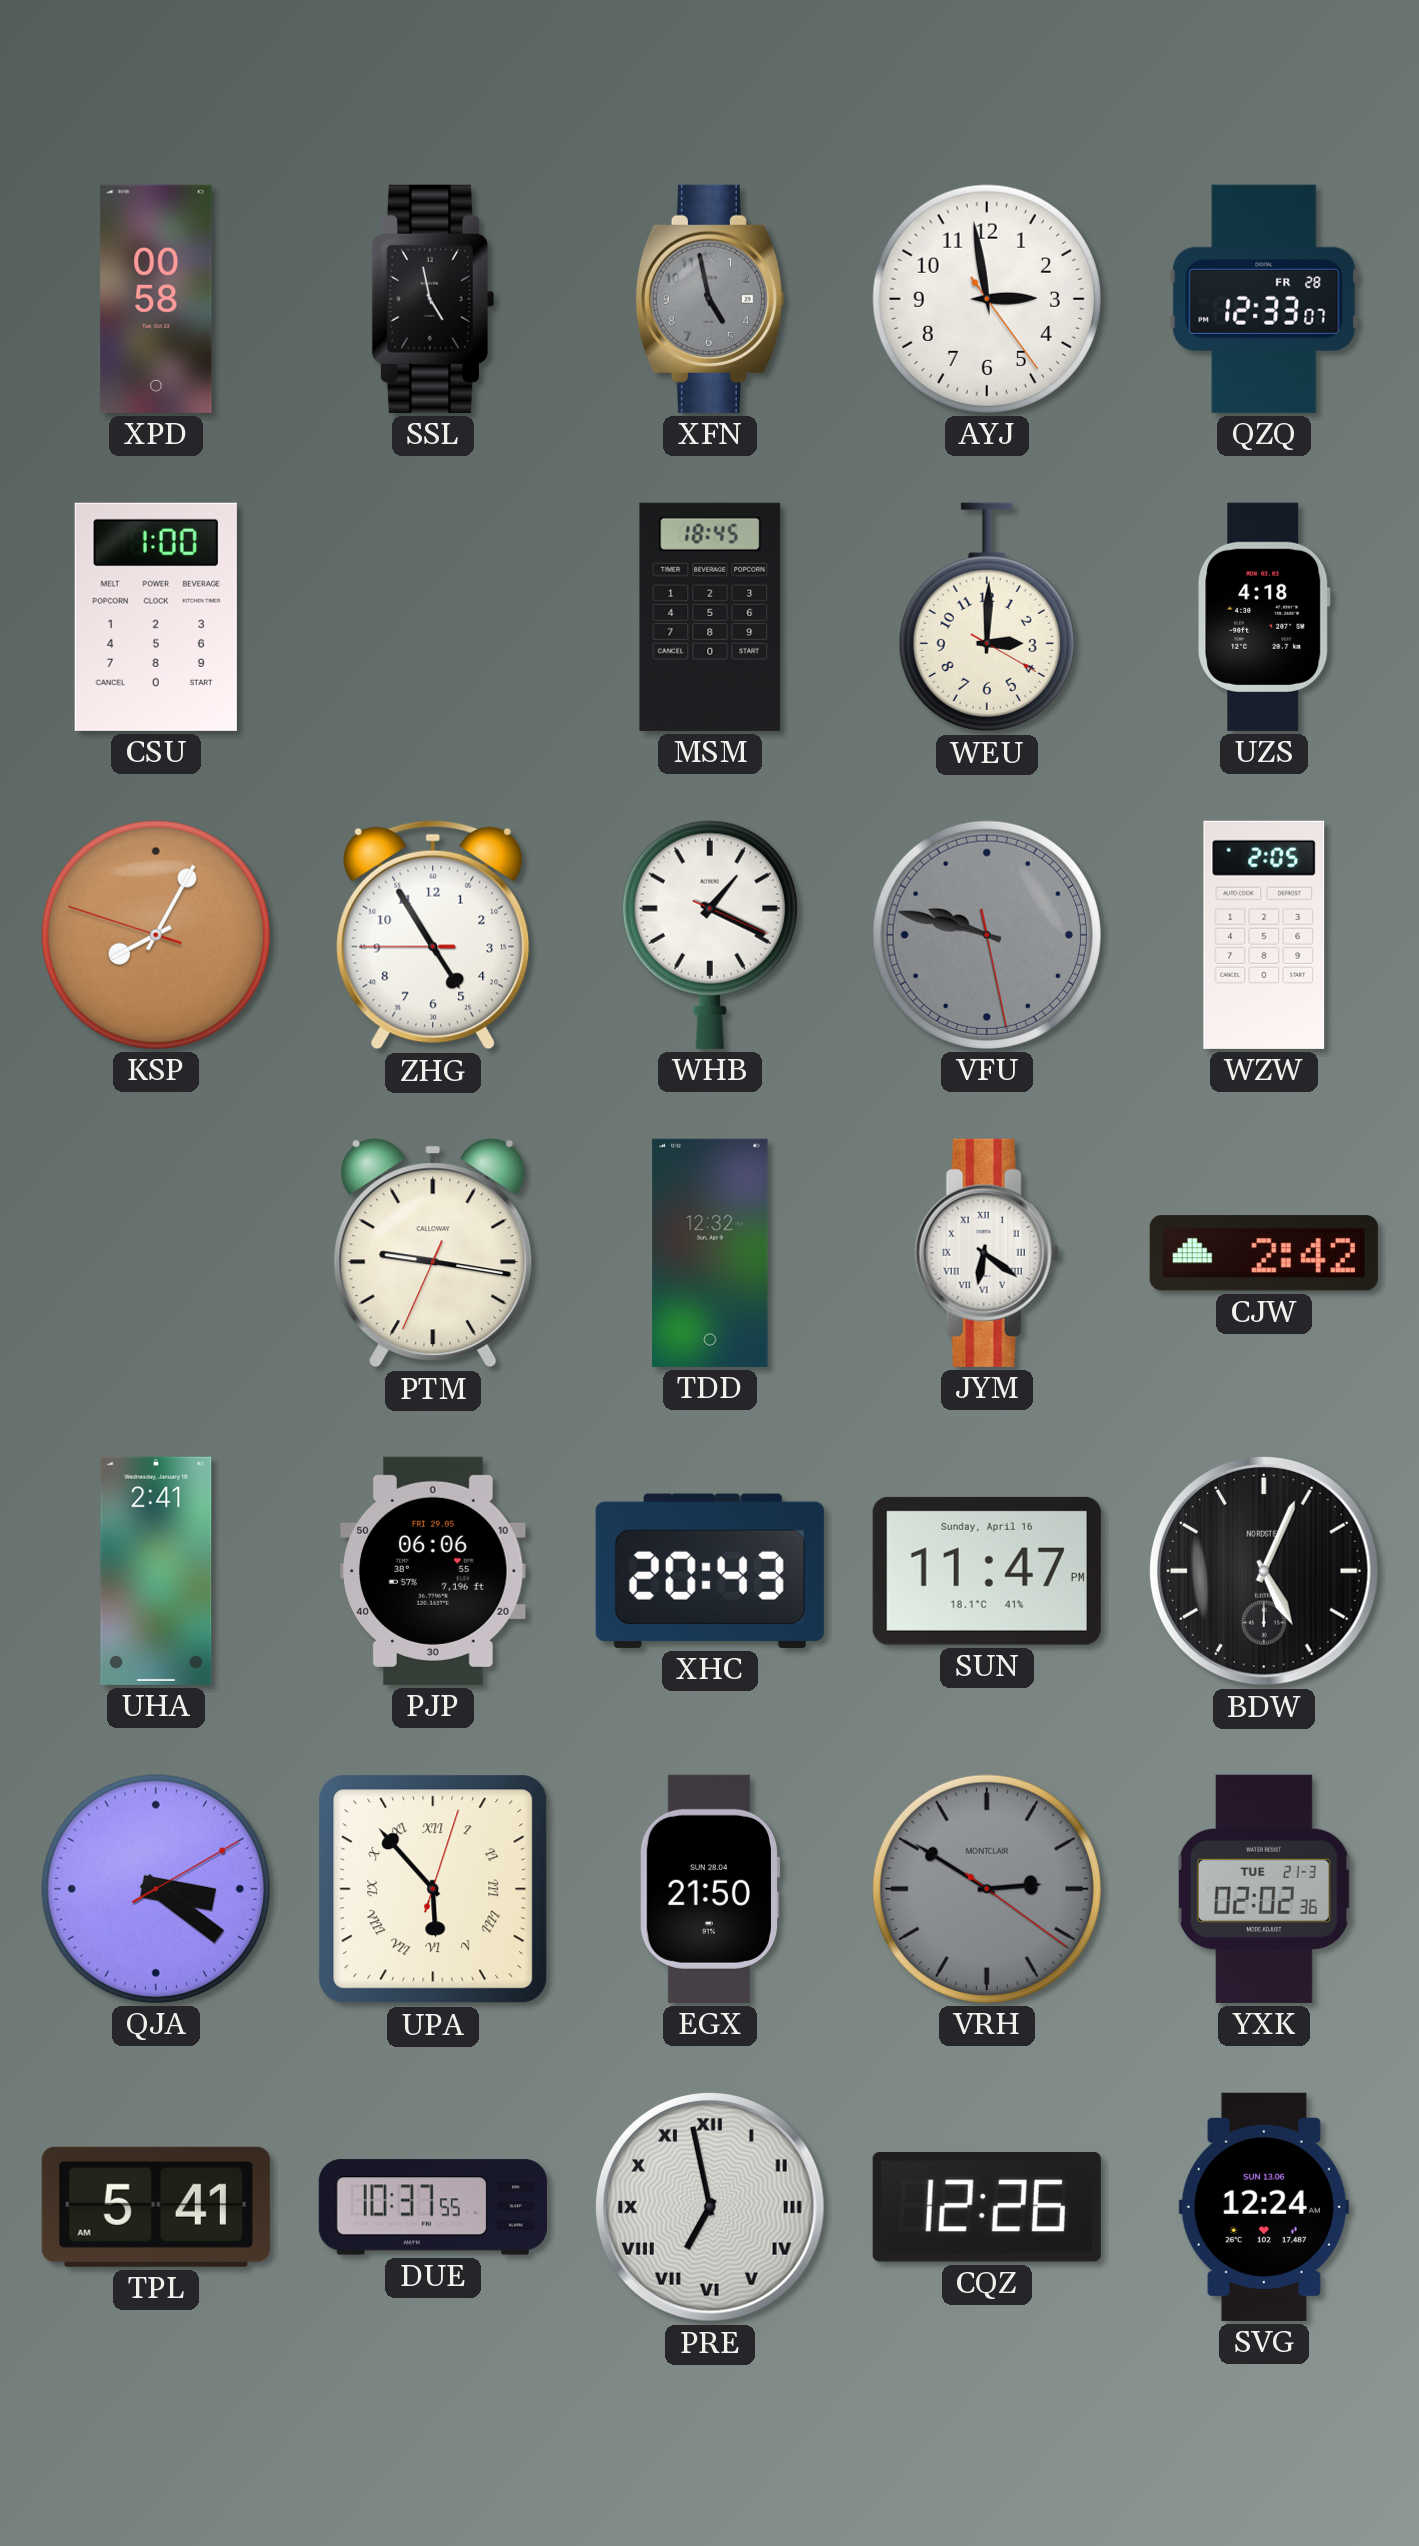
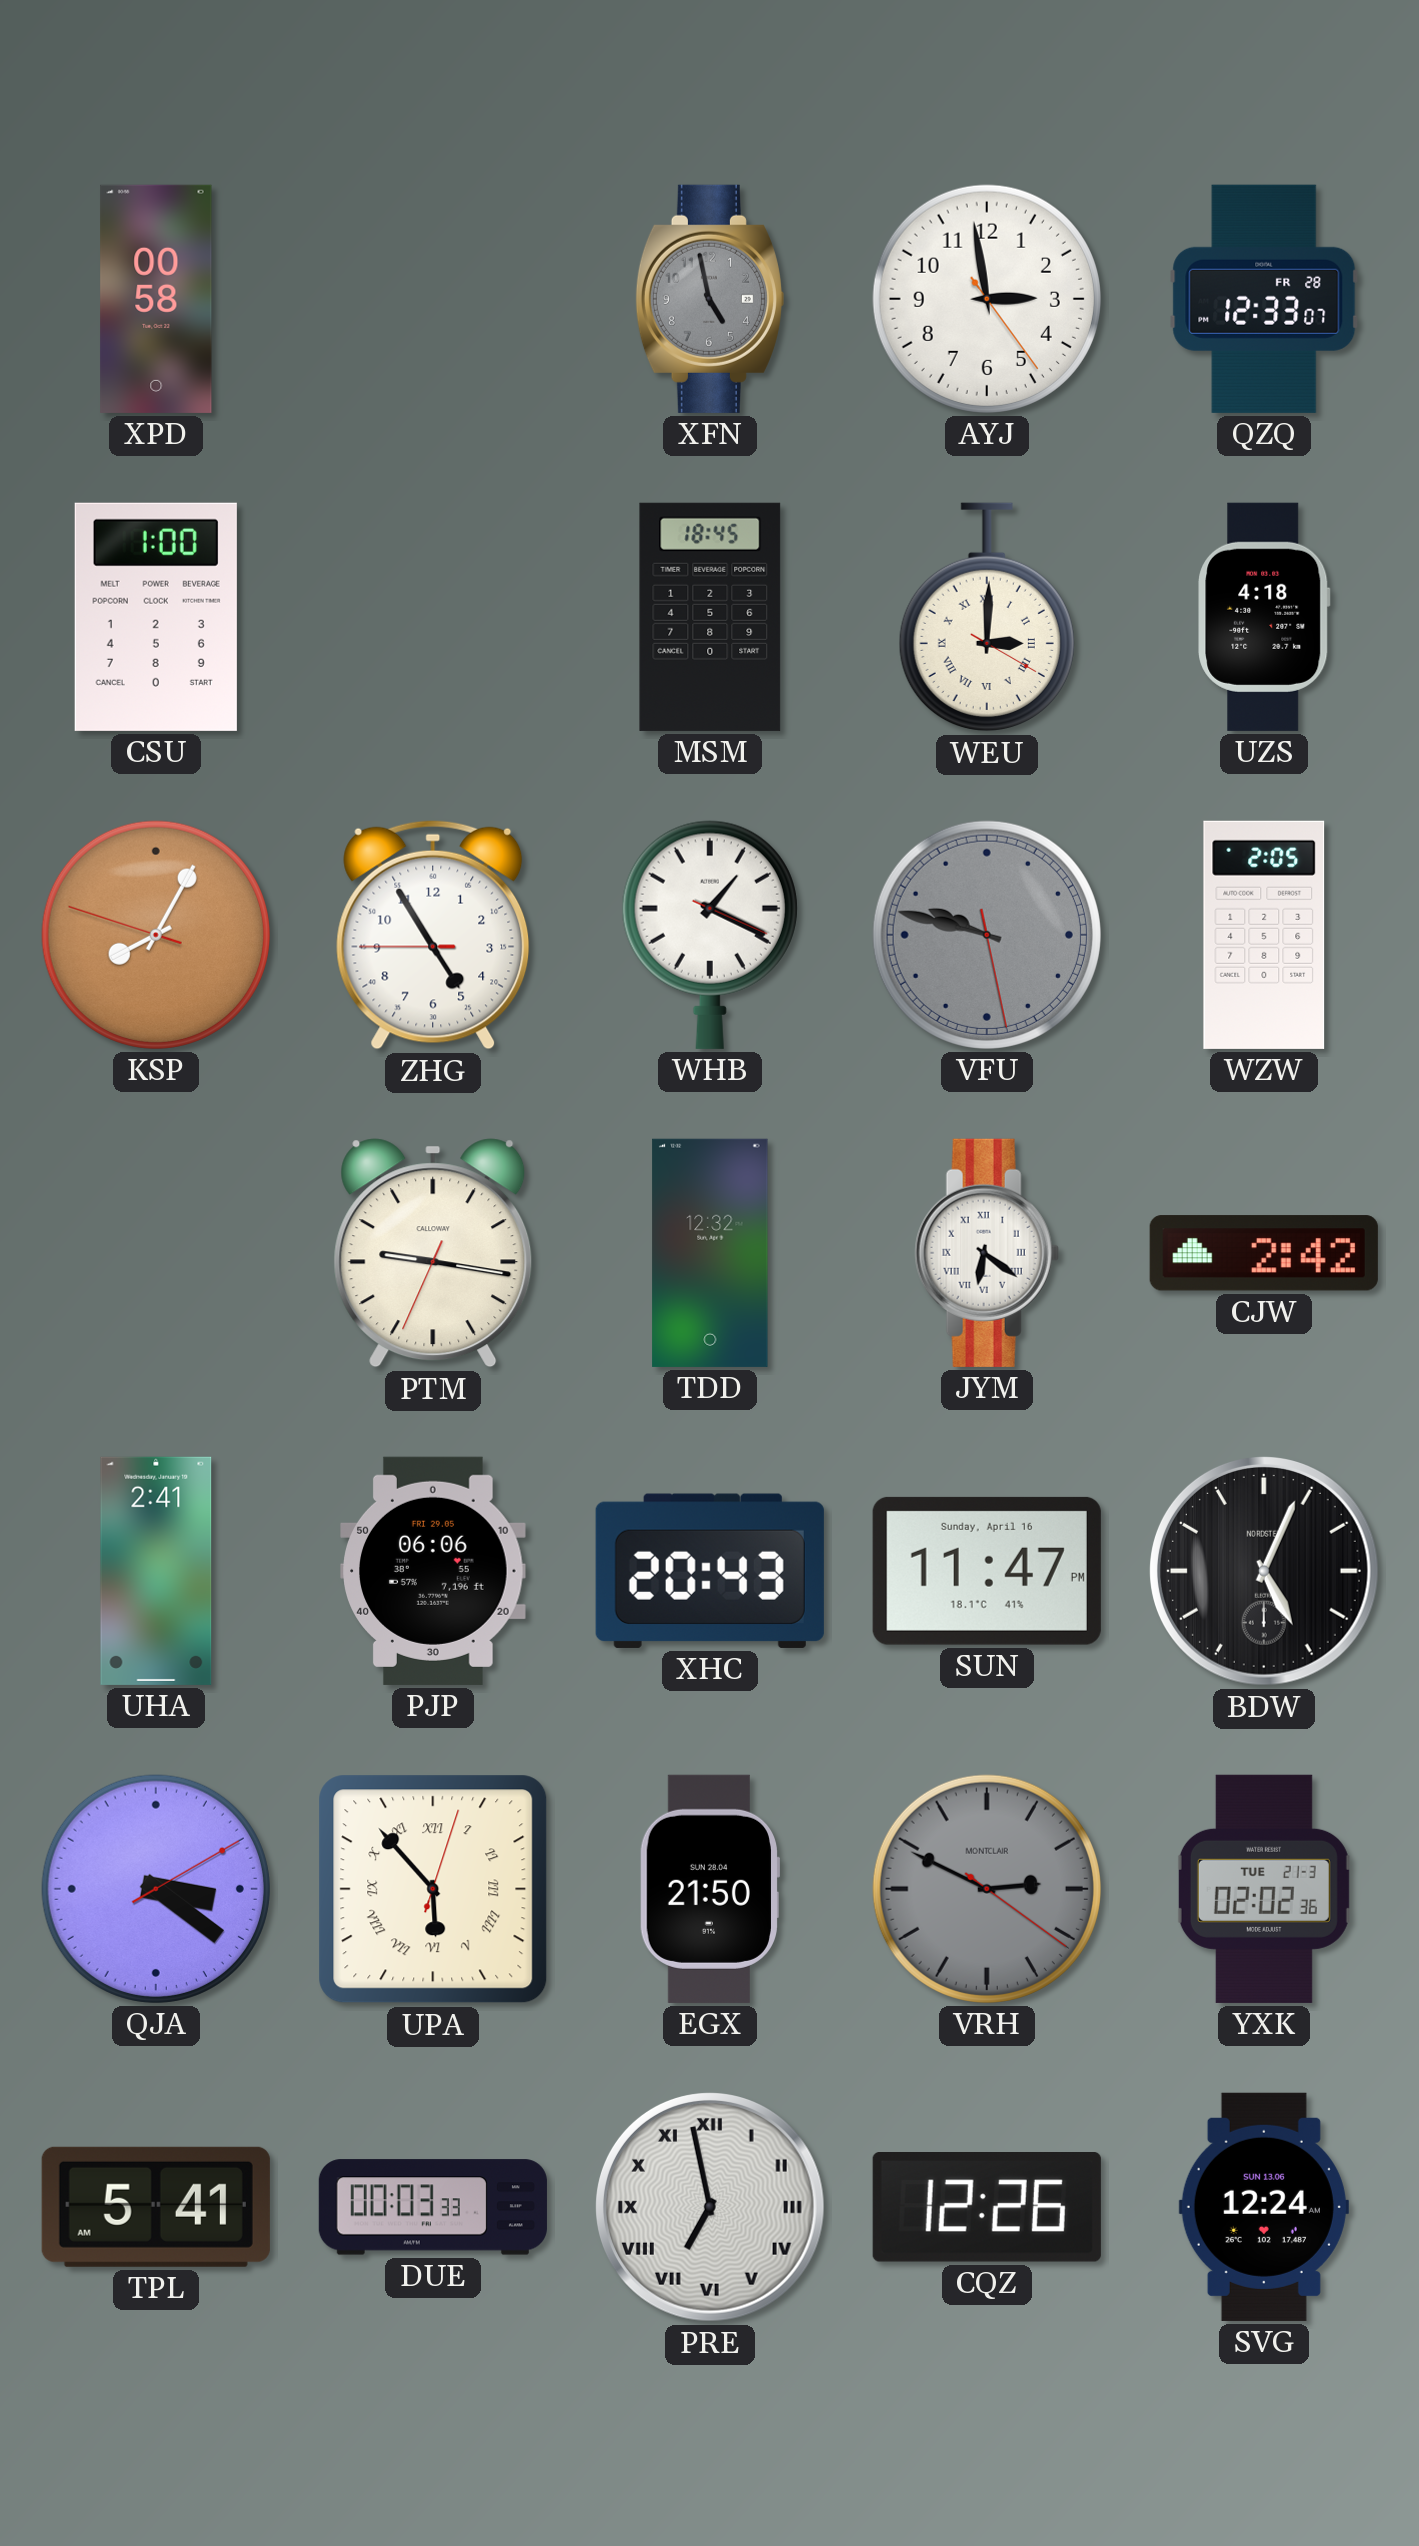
SSL: 4:58 -> none
WEU numerals: Arabic -> Roman
VRH: 2:50 -> 2:49
DUE: 10:37 -> 00:03
